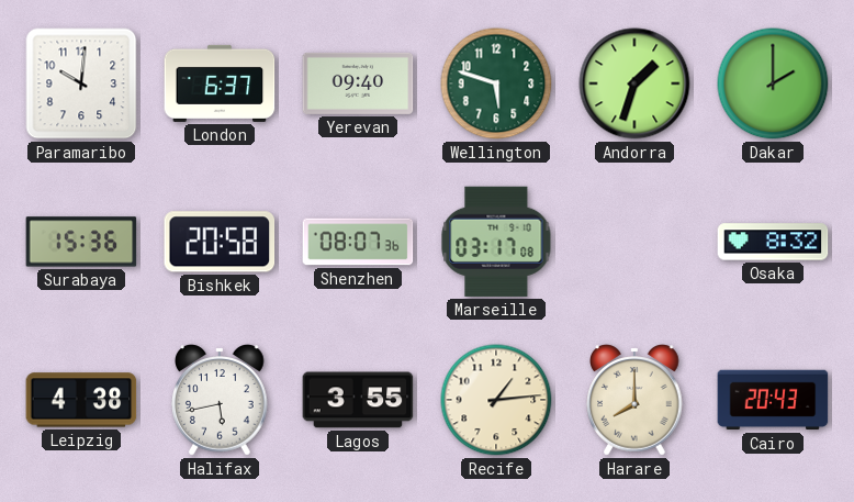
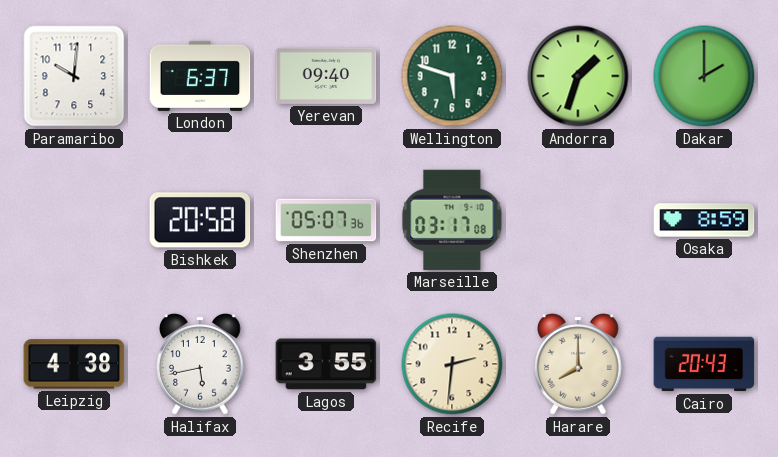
Surabaya: 15:36 -> none
Shenzhen: 08:07 -> 05:07
Osaka: 8:32 -> 8:59
Recife: 1:14 -> 2:31
